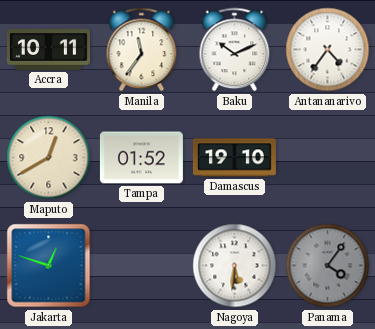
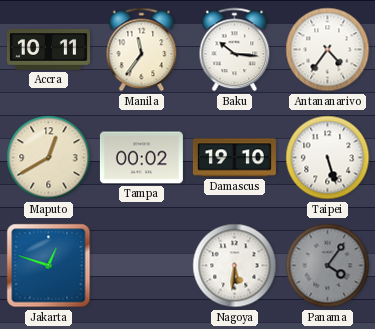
Baku: 10:11 -> 10:16
Tampa: 01:52 -> 00:02
Taipei: none -> 5:27
